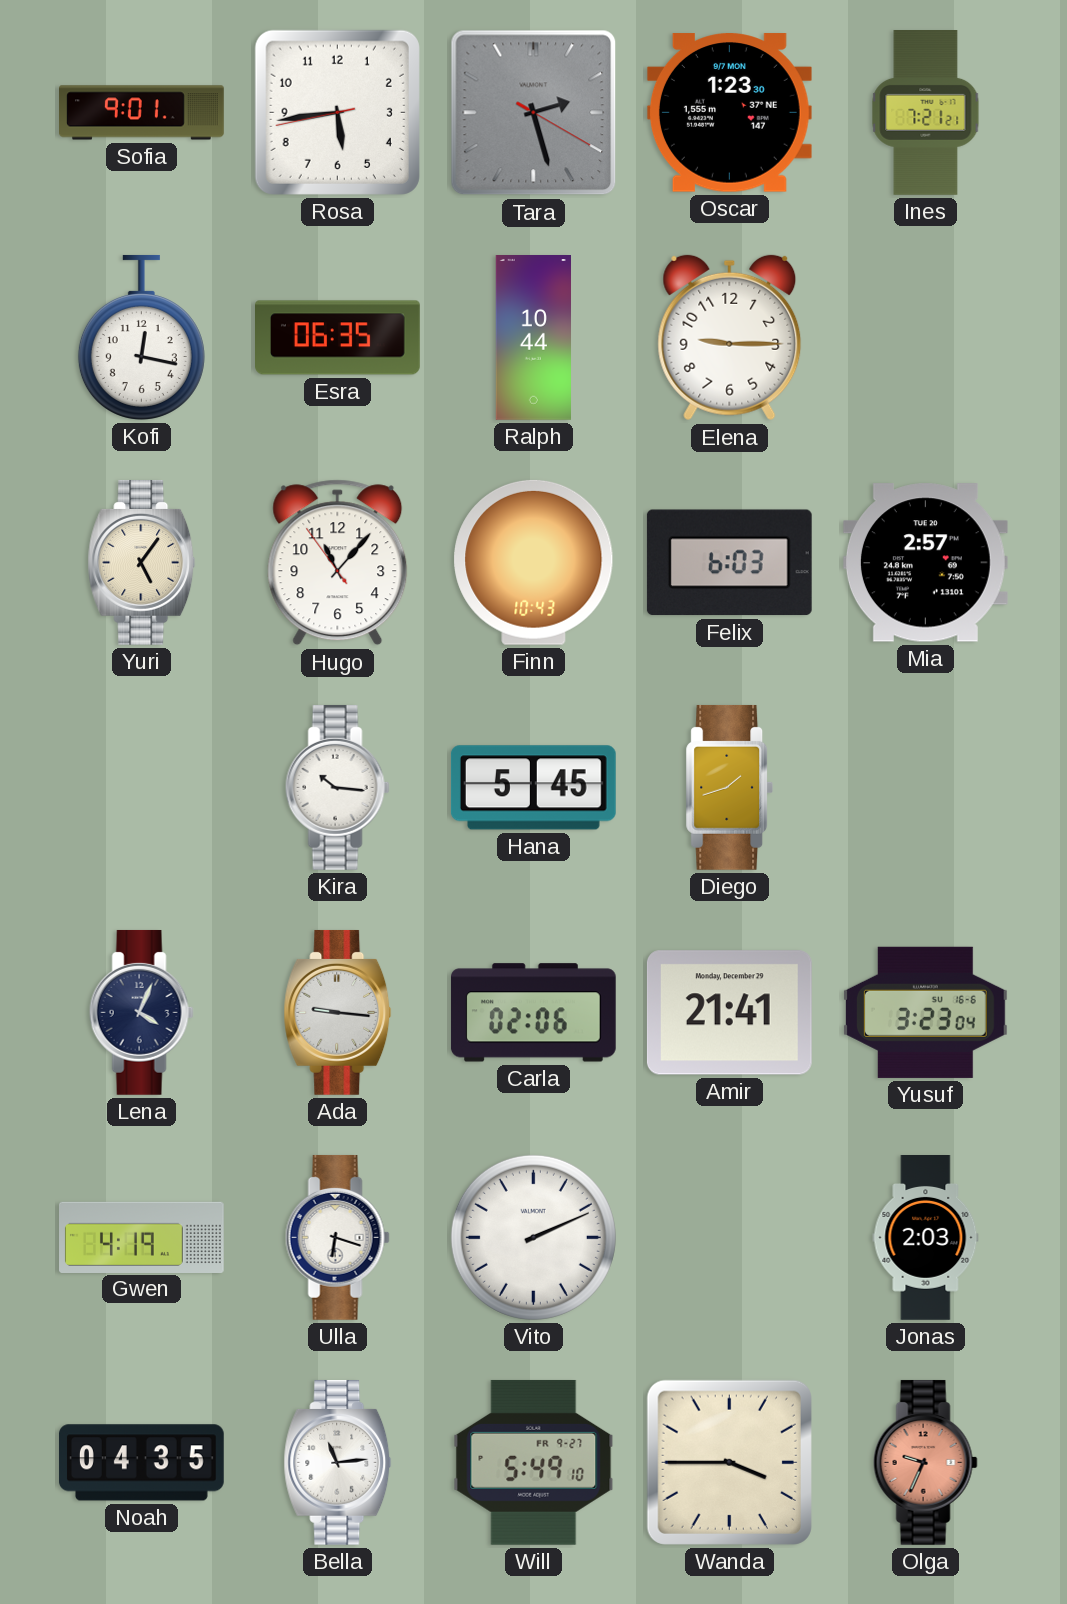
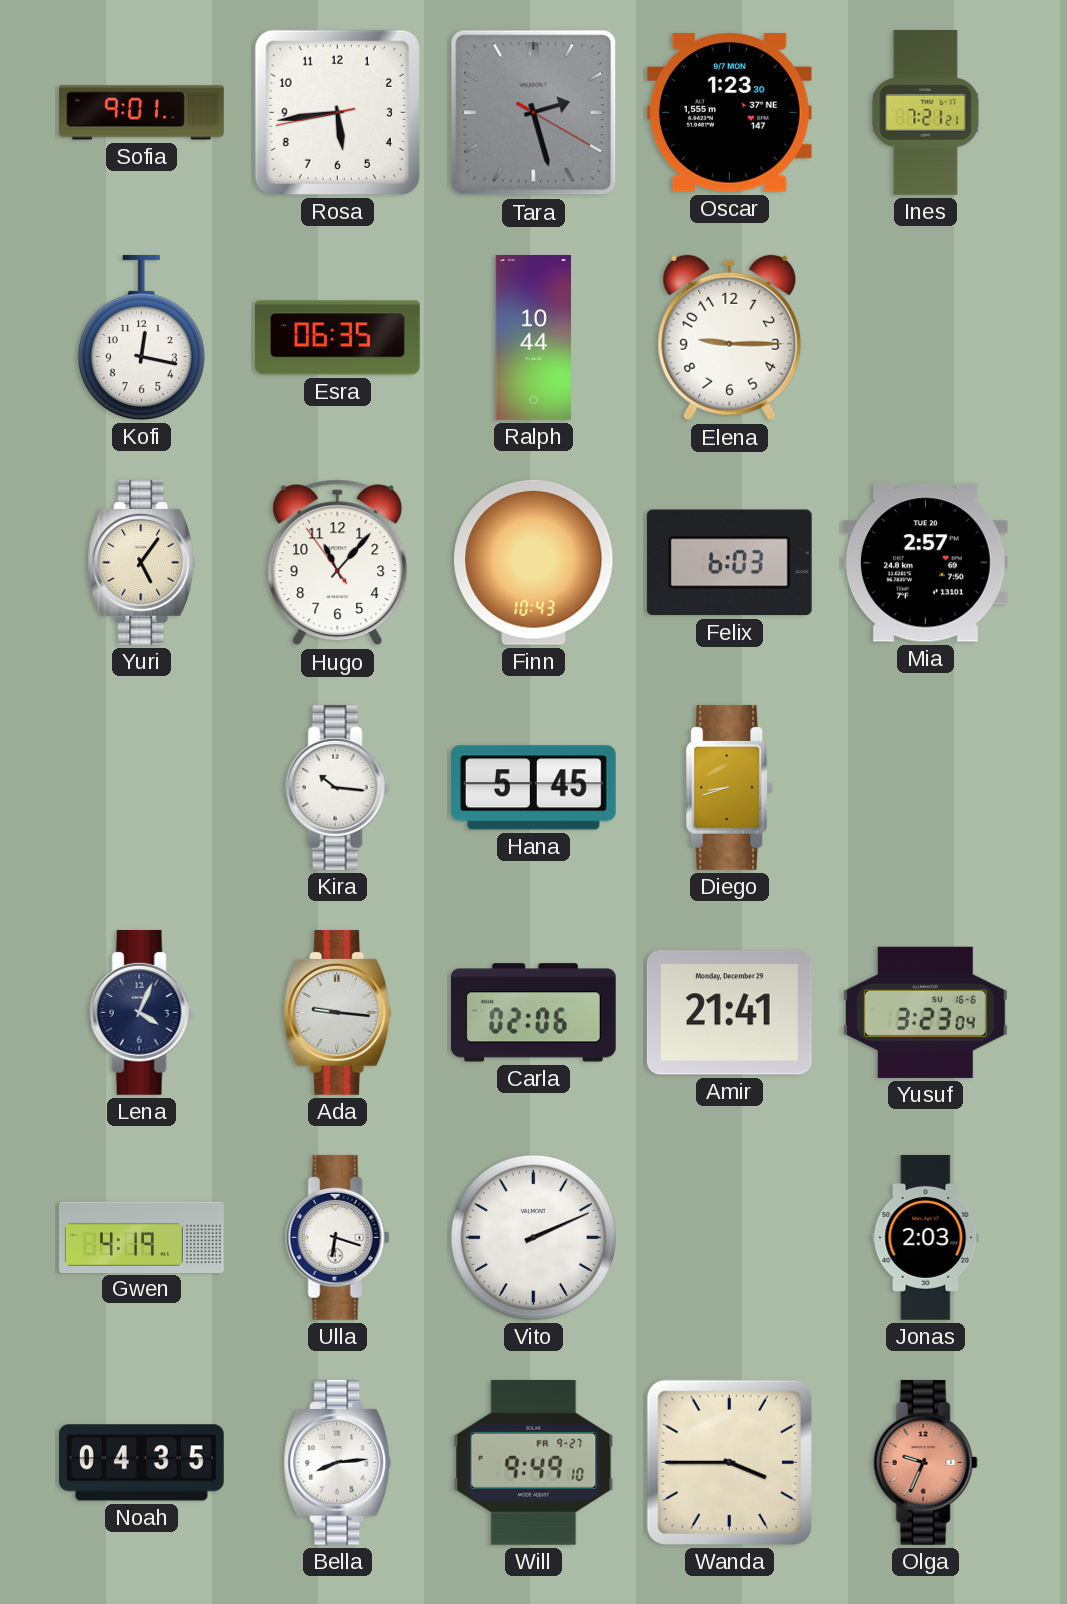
Diego: 1:42 -> 8:42
Bella: 11:14 -> 8:14
Will: 5:49 -> 9:49
